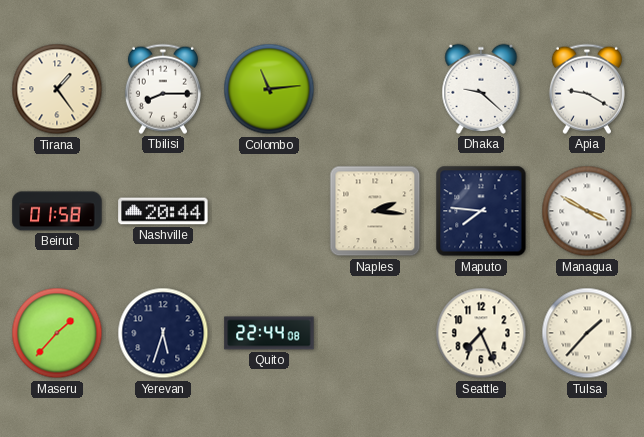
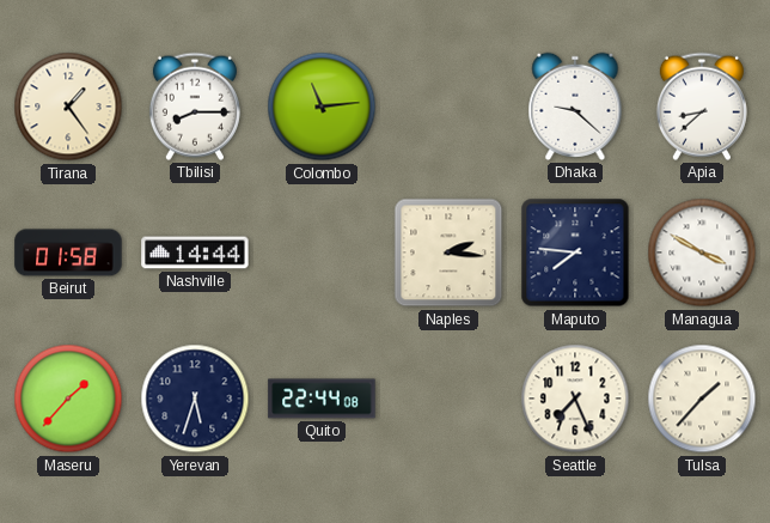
Apia: 9:20 -> 8:38
Nashville: 20:44 -> 14:44
